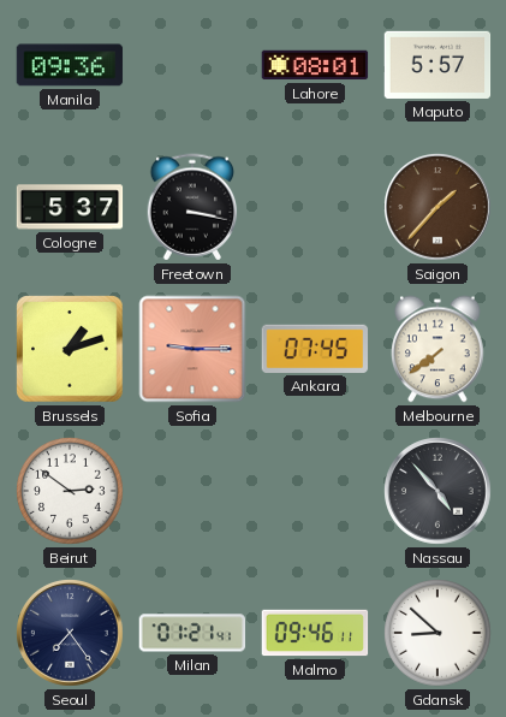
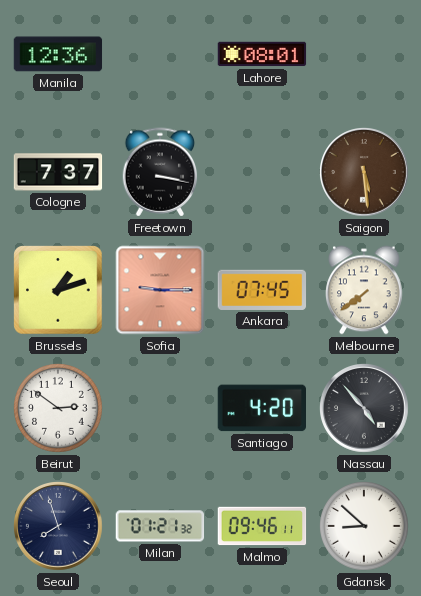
Manila: 09:36 -> 12:36
Maputo: 5:57 -> none
Cologne: 5:37 -> 7:37
Saigon: 1:37 -> 5:29
Santiago: none -> 4:20
Seoul: 7:24 -> 7:57
Milan: 01:21:41 -> 01:21:32
